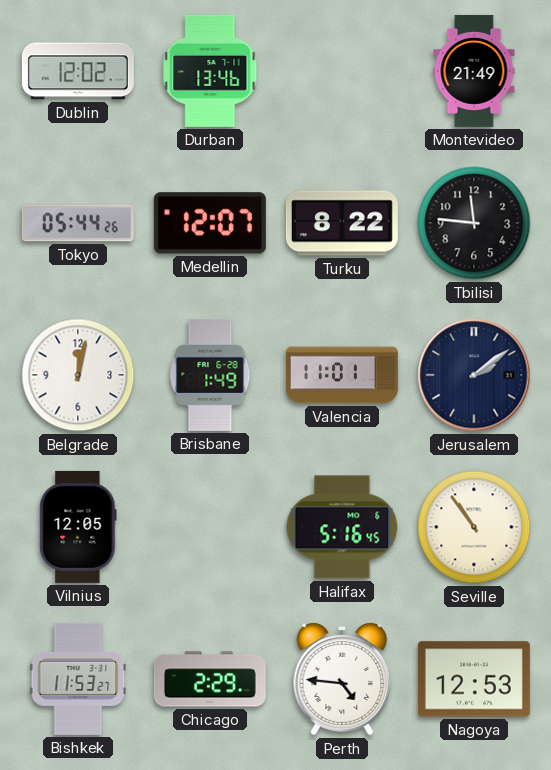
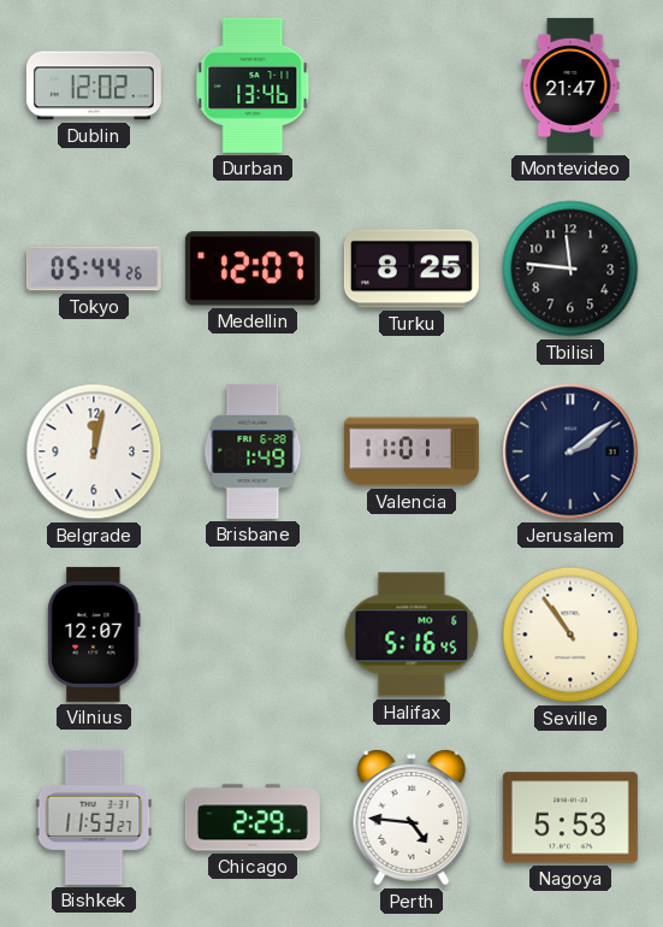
Montevideo: 21:49 -> 21:47
Turku: 8:22 -> 8:25
Vilnius: 12:05 -> 12:07
Nagoya: 12:53 -> 5:53
